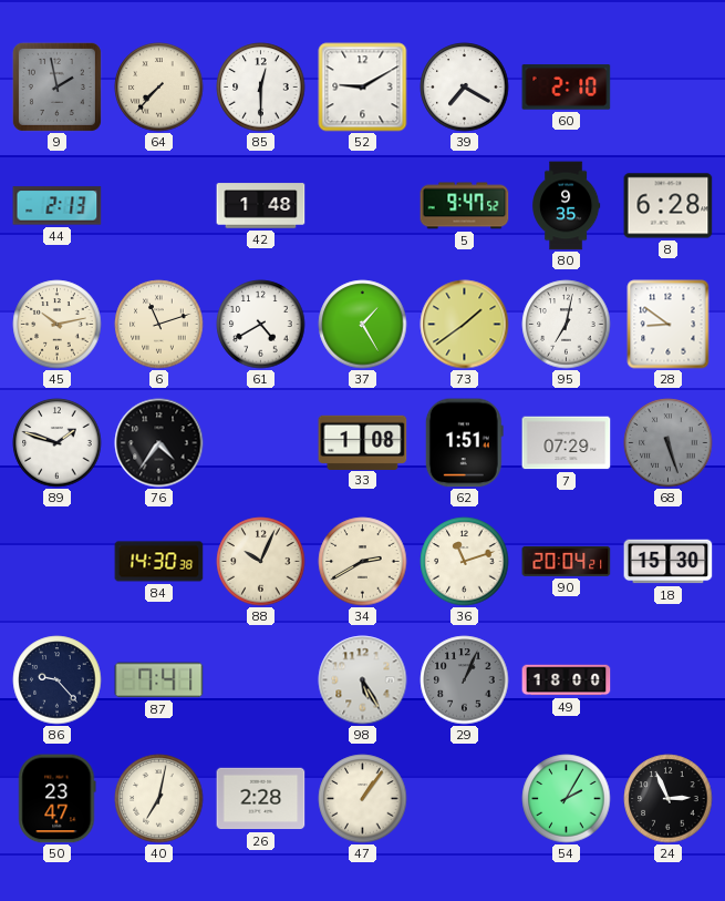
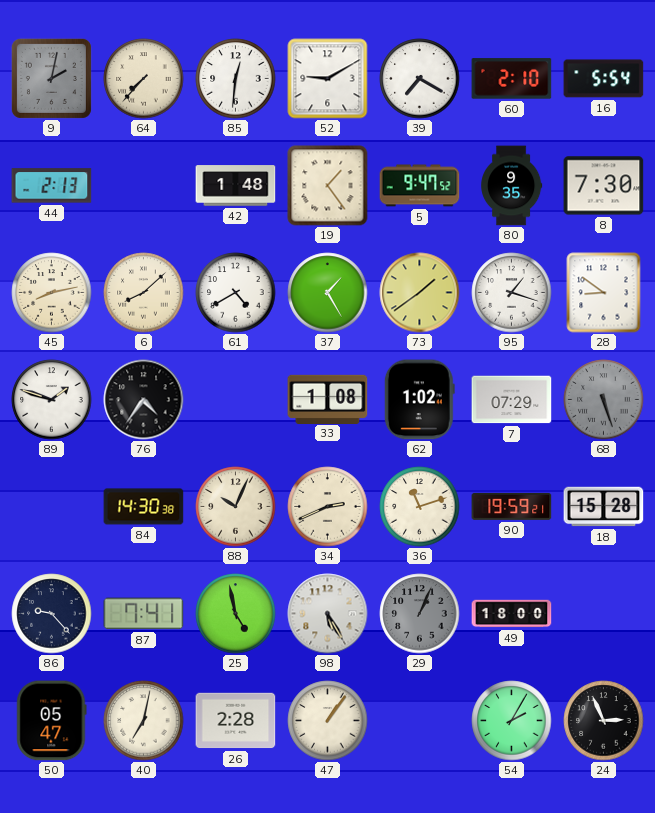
9: 1:58 -> 2:02
85: 12:30 -> 12:31
16: none -> 5:54
19: none -> 1:24
8: 6:28 -> 7:30
45: 10:13 -> 8:13
6: 11:12 -> 8:08
95: 7:02 -> 1:18
62: 1:51 -> 1:02
34: 2:40 -> 2:41
90: 20:04 -> 19:59
18: 15:30 -> 15:28
25: none -> 4:58
50: 23:47 -> 05:47
